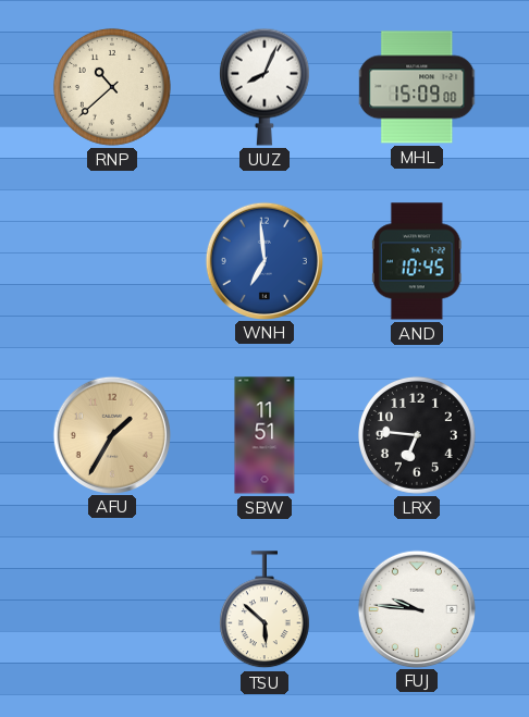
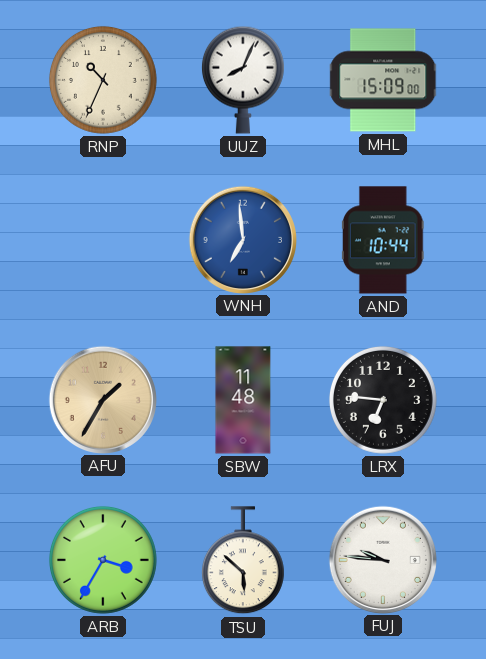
RNP: 10:38 -> 10:34
AND: 10:45 -> 10:44
SBW: 11:51 -> 11:48
ARB: none -> 3:35
